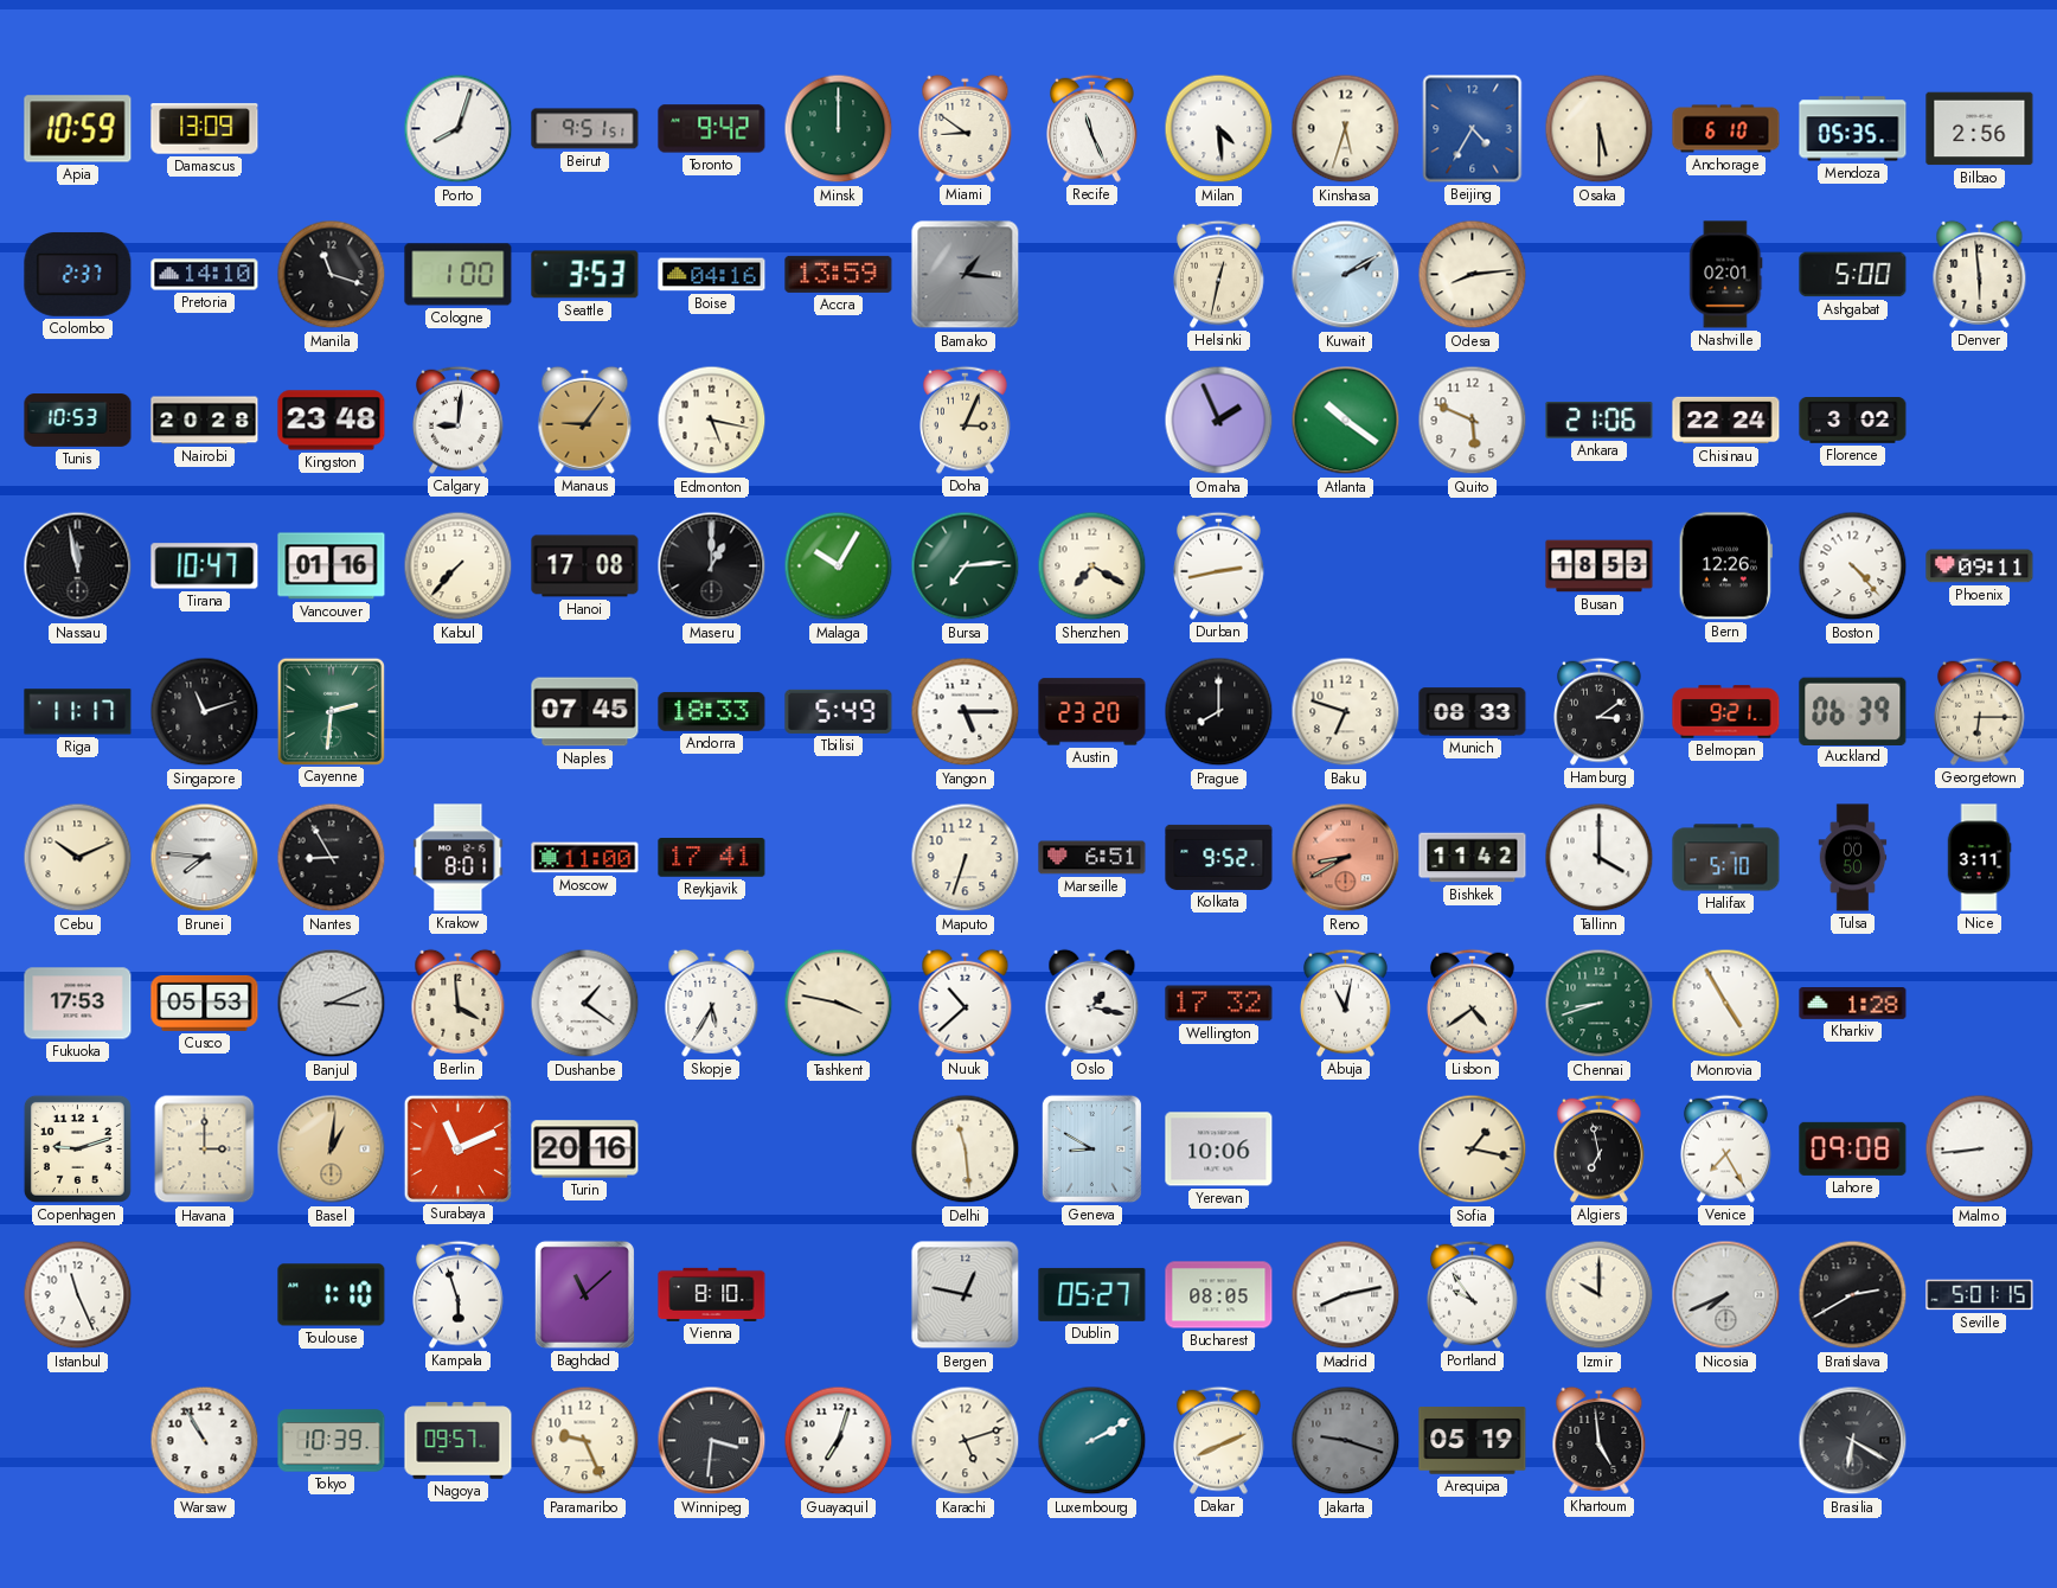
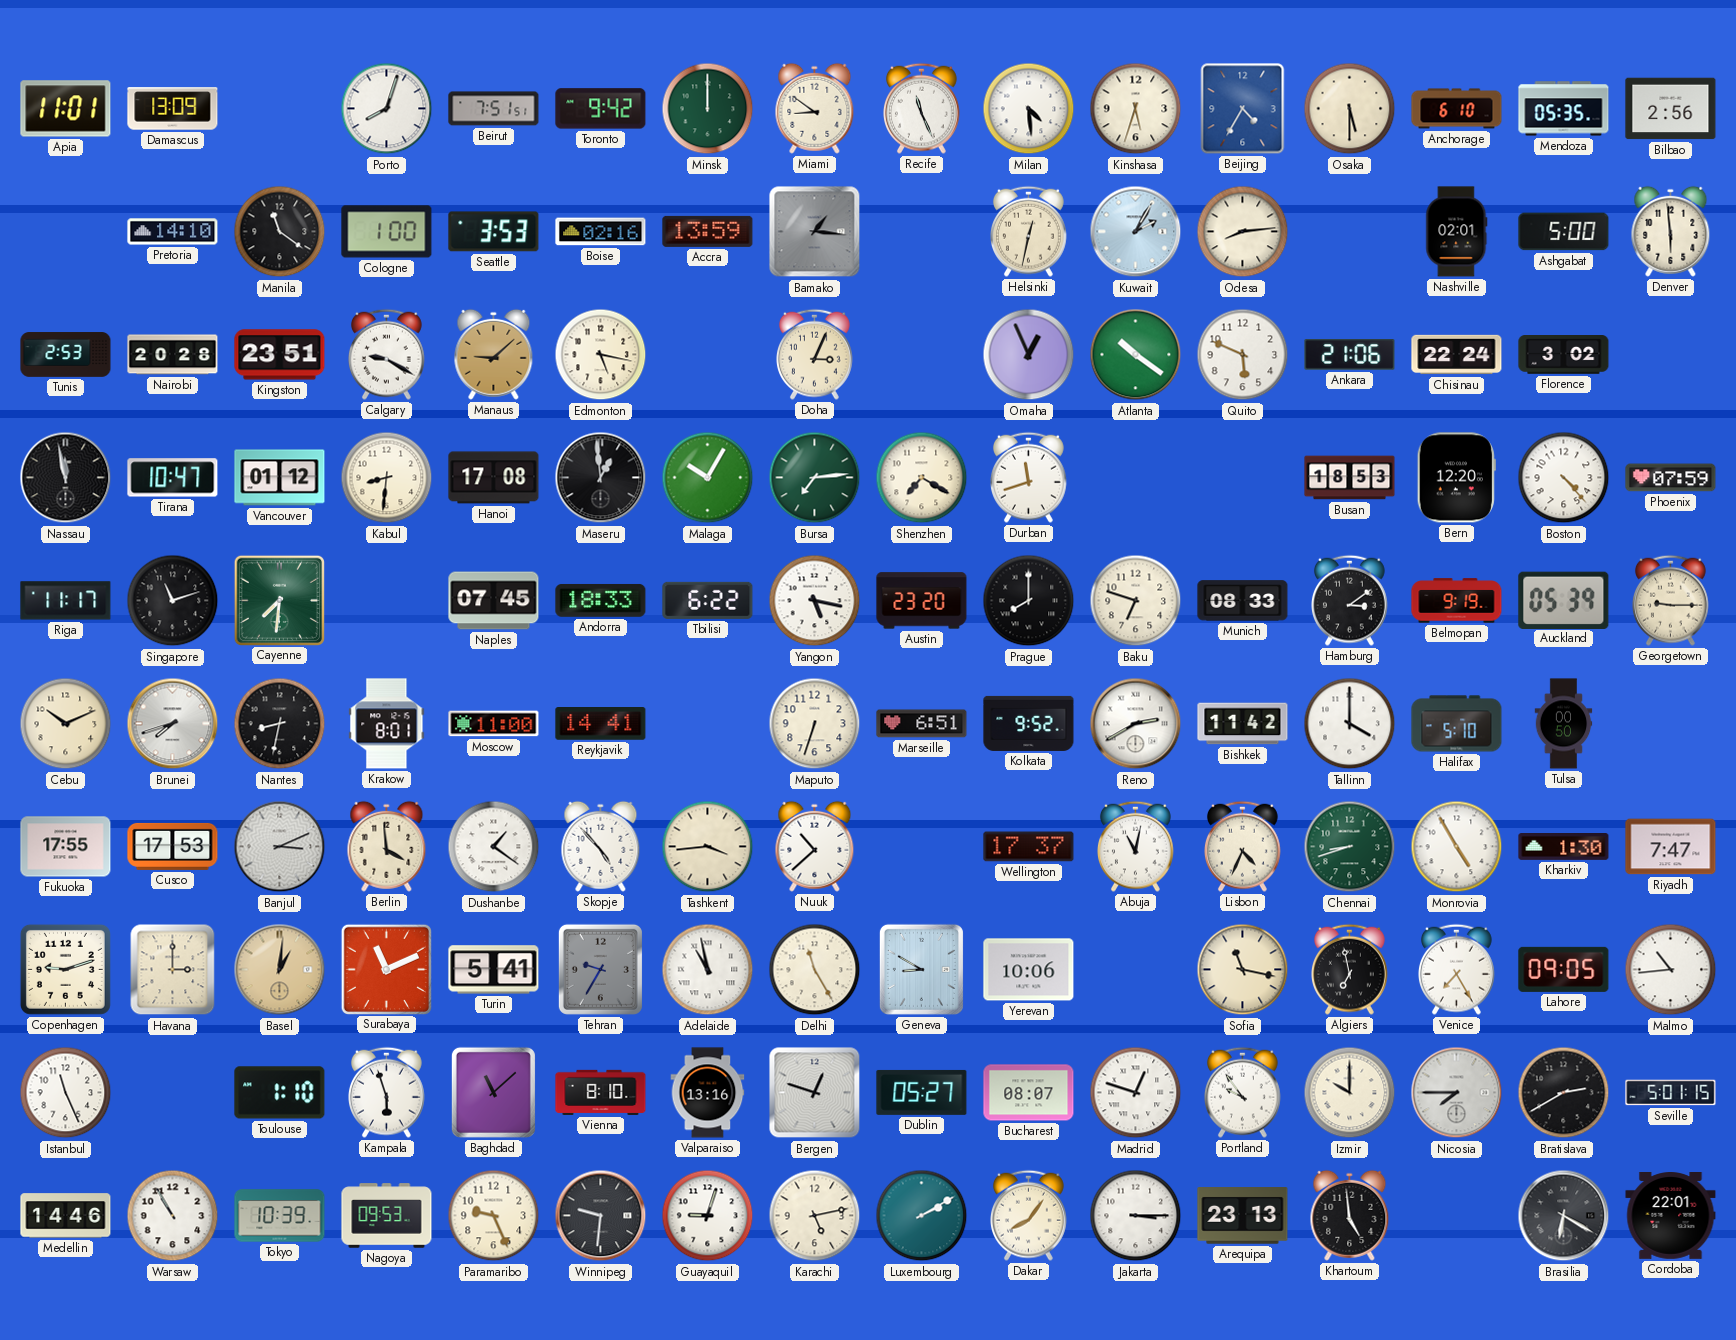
Apia: 10:59 -> 11:01
Beirut: 9:51 -> 7:51
Colombo: 2:37 -> none
Manila: 11:18 -> 11:21
Boise: 04:16 -> 02:16
Kuwait: 2:10 -> 2:05
Tunis: 10:53 -> 2:53
Kingston: 23:48 -> 23:51
Calgary: 9:01 -> 9:20
Manaus: 9:06 -> 9:08
Omaha: 1:56 -> 12:56
Vancouver: 01:16 -> 01:12
Kabul: 7:37 -> 8:31
Maseru: 1:00 -> 12:59
Durban: 2:43 -> 11:42
Bern: 12:26 -> 12:20
Phoenix: 09:11 -> 07:59
Cayenne: 2:31 -> 7:31
Tbilisi: 5:49 -> 6:22
Yangon: 5:15 -> 5:17
Belmopan: 9:21 -> 9:19
Auckland: 06:39 -> 05:39
Georgetown: 6:15 -> 9:15
Brunei: 7:46 -> 7:42
Nantes: 8:55 -> 8:32
Reykjavik: 17:41 -> 14:41
Reno: 8:40 -> 2:40
Reno dial: salmon -> white
Nice: 3:11 -> none
Fukuoka: 17:53 -> 17:55
Cusco: 05:53 -> 17:53
Skopje: 5:35 -> 4:53
Tashkent: 3:47 -> 3:44
Oslo: 1:17 -> none
Wellington: 17:32 -> 17:37
Lisbon: 4:39 -> 4:34
Kharkiv: 1:28 -> 1:30
Riyadh: none -> 7:47
Turin: 20:16 -> 5:41
Tehran: none -> 9:35
Adelaide: none -> 10:58
Delhi: 11:29 -> 11:25
Sofia: 1:17 -> 11:17
Lahore: 09:08 -> 09:05
Malmo: 8:44 -> 10:44
Valparaiso: none -> 13:16
Bergen: 12:47 -> 12:48
Bucharest: 08:05 -> 08:07
Madrid: 8:13 -> 12:48
Nicosia: 7:41 -> 7:45
Medellin: none -> 14:46
Nagoya: 09:57 -> 09:53
Winnipeg: 3:31 -> 9:31
Guayaquil: 7:03 -> 9:03
Karachi: 5:12 -> 5:13
Dakar: 8:11 -> 8:06
Jakarta: 9:18 -> 3:15
Jakarta dial: grey -> white
Arequipa: 05:19 -> 23:13
Cordoba: none -> 22:01
